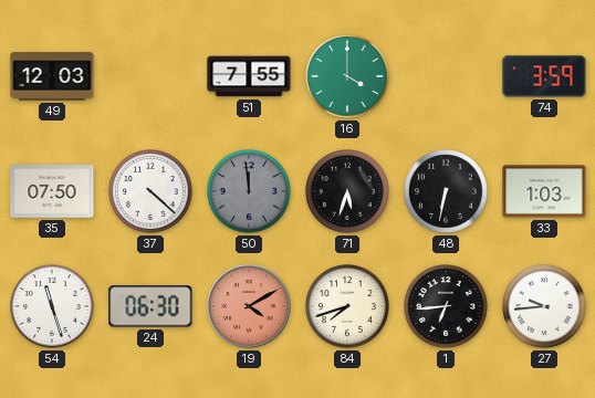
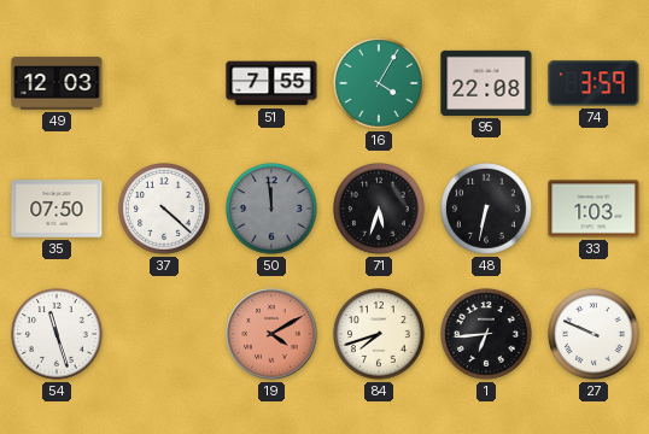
16: 4:00 -> 4:05
95: none -> 22:08
24: 06:30 -> none
27: 9:44 -> 9:49
